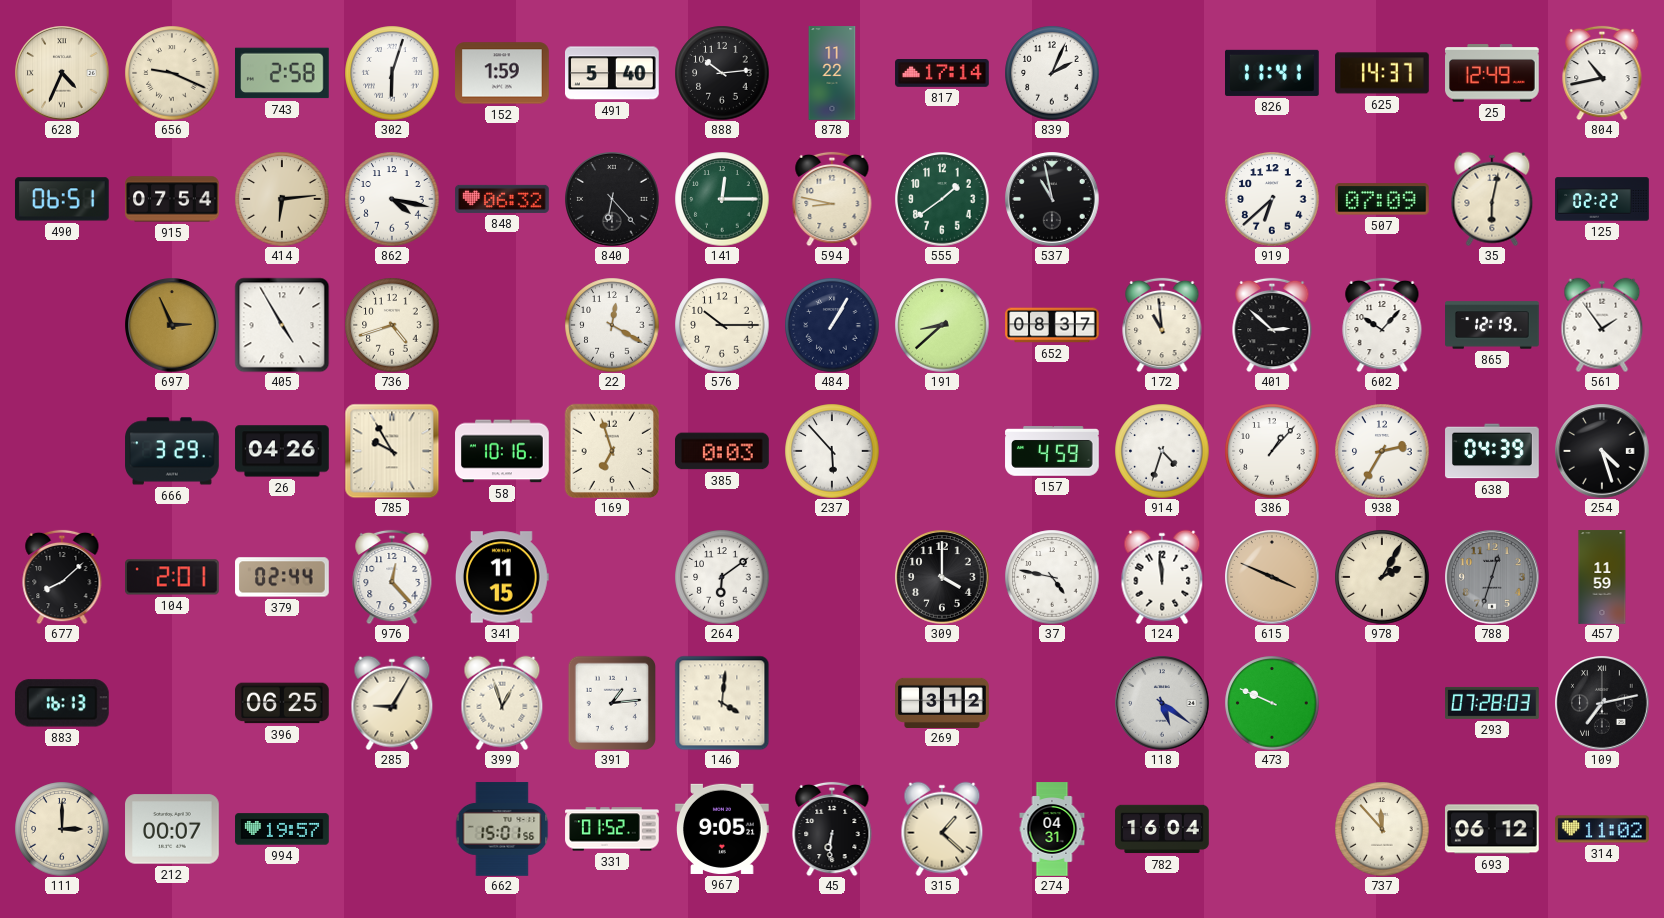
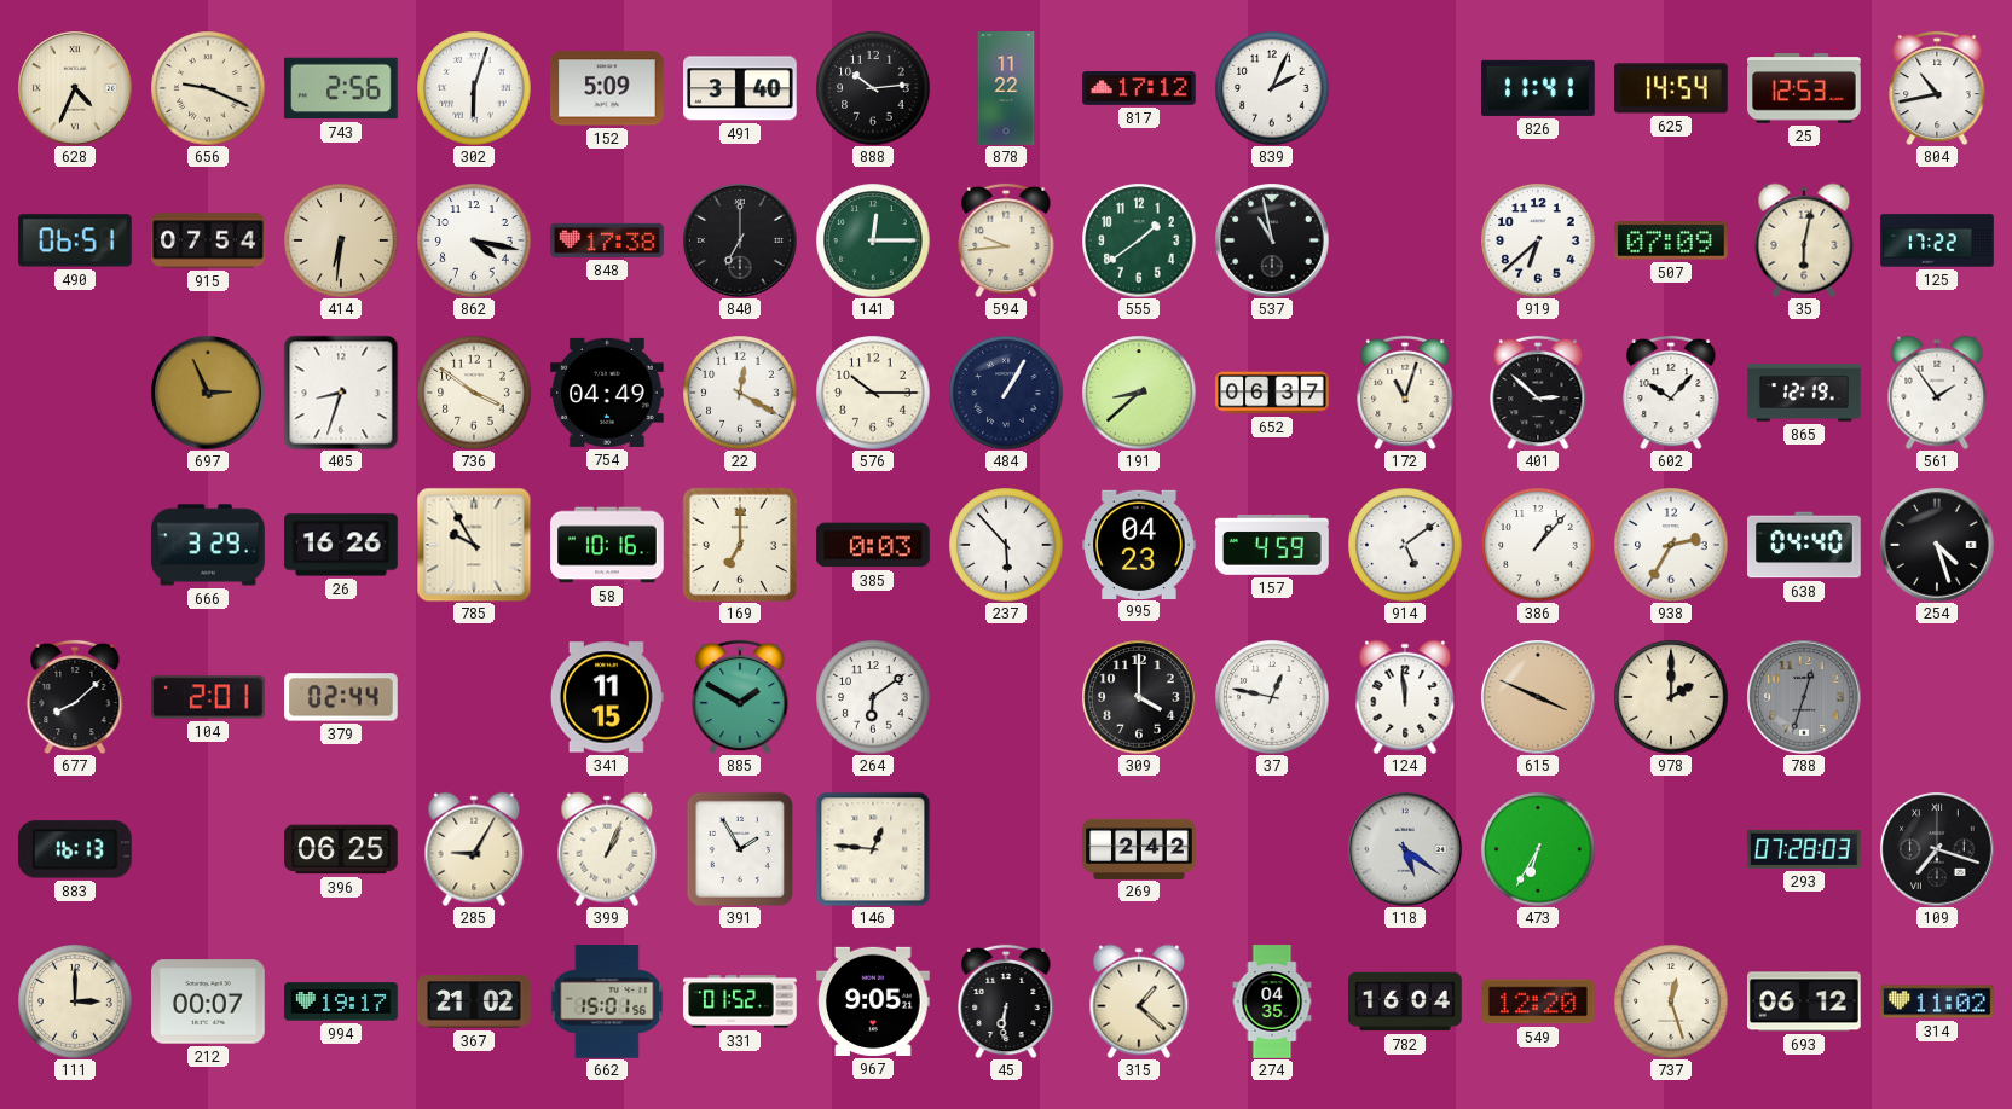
743: 2:58 -> 2:56
152: 1:59 -> 5:09
491: 5:40 -> 3:40
817: 17:14 -> 17:12
625: 14:37 -> 14:54
25: 12:49 -> 12:53
414: 6:14 -> 6:31
848: 06:32 -> 17:38
840: 6:23 -> 7:00
594: 8:47 -> 9:44
125: 02:22 -> 17:22
405: 4:55 -> 8:33
736: 4:42 -> 3:51
754: none -> 04:49
652: 08:37 -> 06:37
172: 10:59 -> 11:03
26: 04:26 -> 16:26
169: 6:57 -> 7:00
995: none -> 04:23
914: 4:33 -> 5:09
638: 04:39 -> 04:40
976: 12:23 -> none
885: none -> 1:50
37: 4:47 -> 12:47
978: 2:05 -> 2:00
457: 11:59 -> none
399: 12:57 -> 1:04
391: 1:14 -> 1:55
146: 4:01 -> 12:46
269: 3:12 -> 2:42
473: 9:49 -> 6:35
109: 7:13 -> 7:18
994: 19:57 -> 19:17
367: none -> 21:02
274: 04:31 -> 04:35
549: none -> 12:20
737: 11:53 -> 12:27
